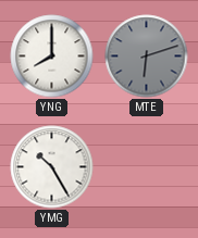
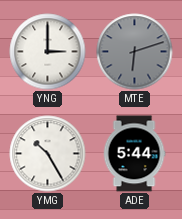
YNG: 8:00 -> 3:00
ADE: none -> 5:44
